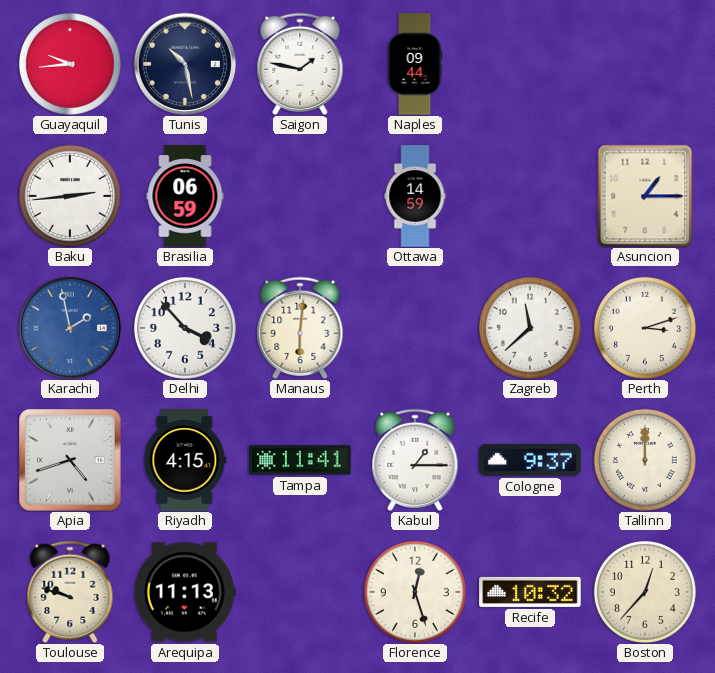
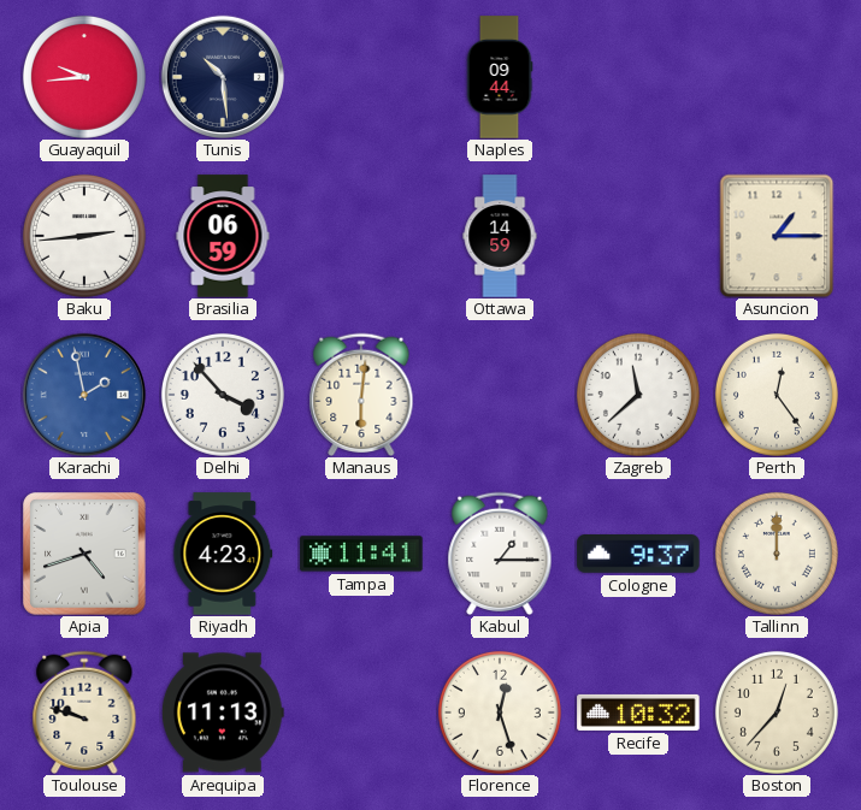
Tunis: 10:28 -> 10:29
Saigon: 1:47 -> none
Perth: 3:12 -> 12:24
Riyadh: 4:15 -> 4:23
